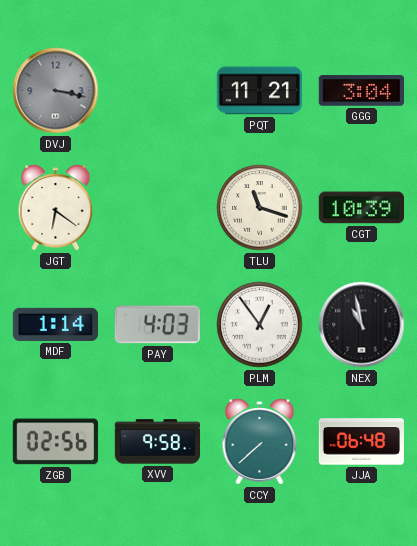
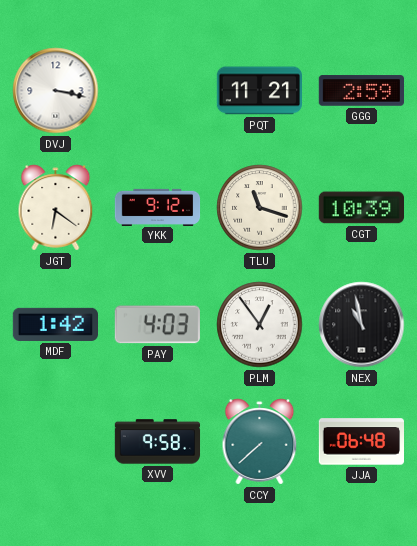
DVJ dial: grey -> white
GGG: 3:04 -> 2:59
YKK: none -> 9:12
MDF: 1:14 -> 1:42
ZGB: 02:56 -> none
